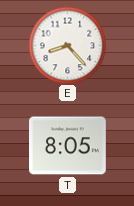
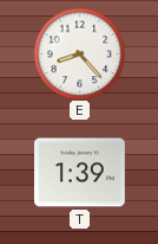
T: 8:05 -> 1:39
